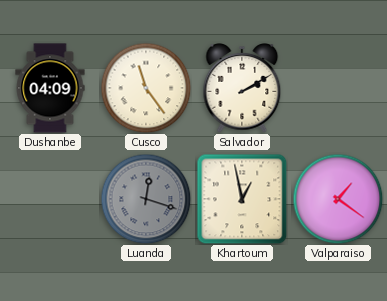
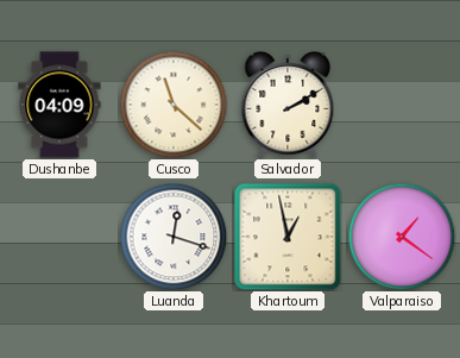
Cusco: 11:24 -> 11:22
Luanda dial: grey -> white
